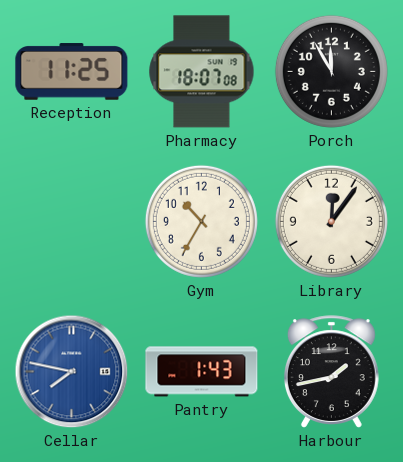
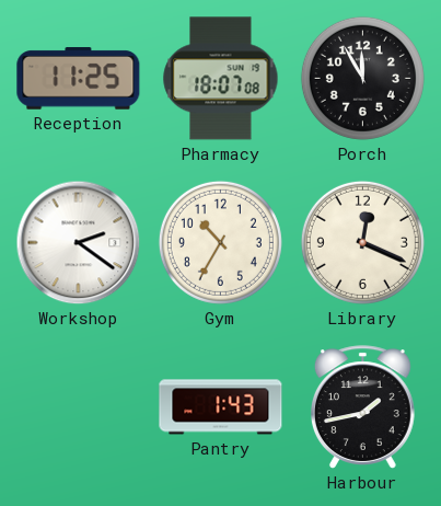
Workshop: none -> 2:21
Library: 12:06 -> 12:19
Cellar: 7:47 -> none
